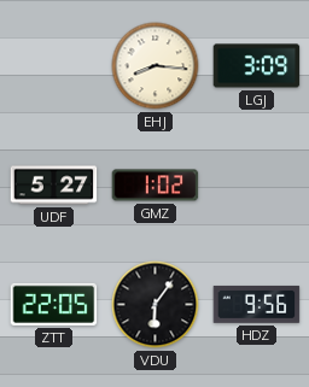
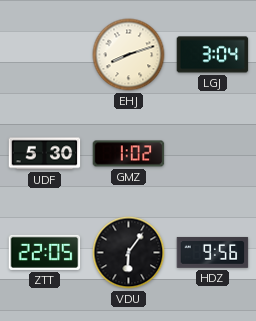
EHJ: 8:16 -> 8:12
LGJ: 3:09 -> 3:04
UDF: 5:27 -> 5:30
